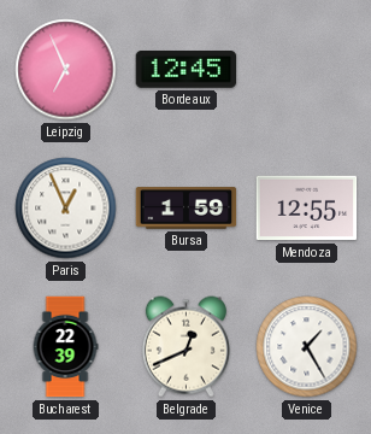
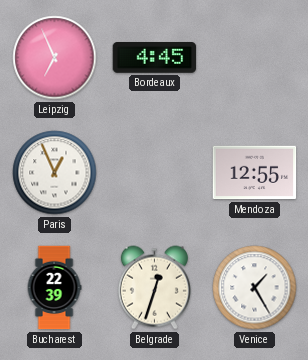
Bordeaux: 12:45 -> 4:45
Bursa: 1:59 -> none
Belgrade: 12:41 -> 12:33
